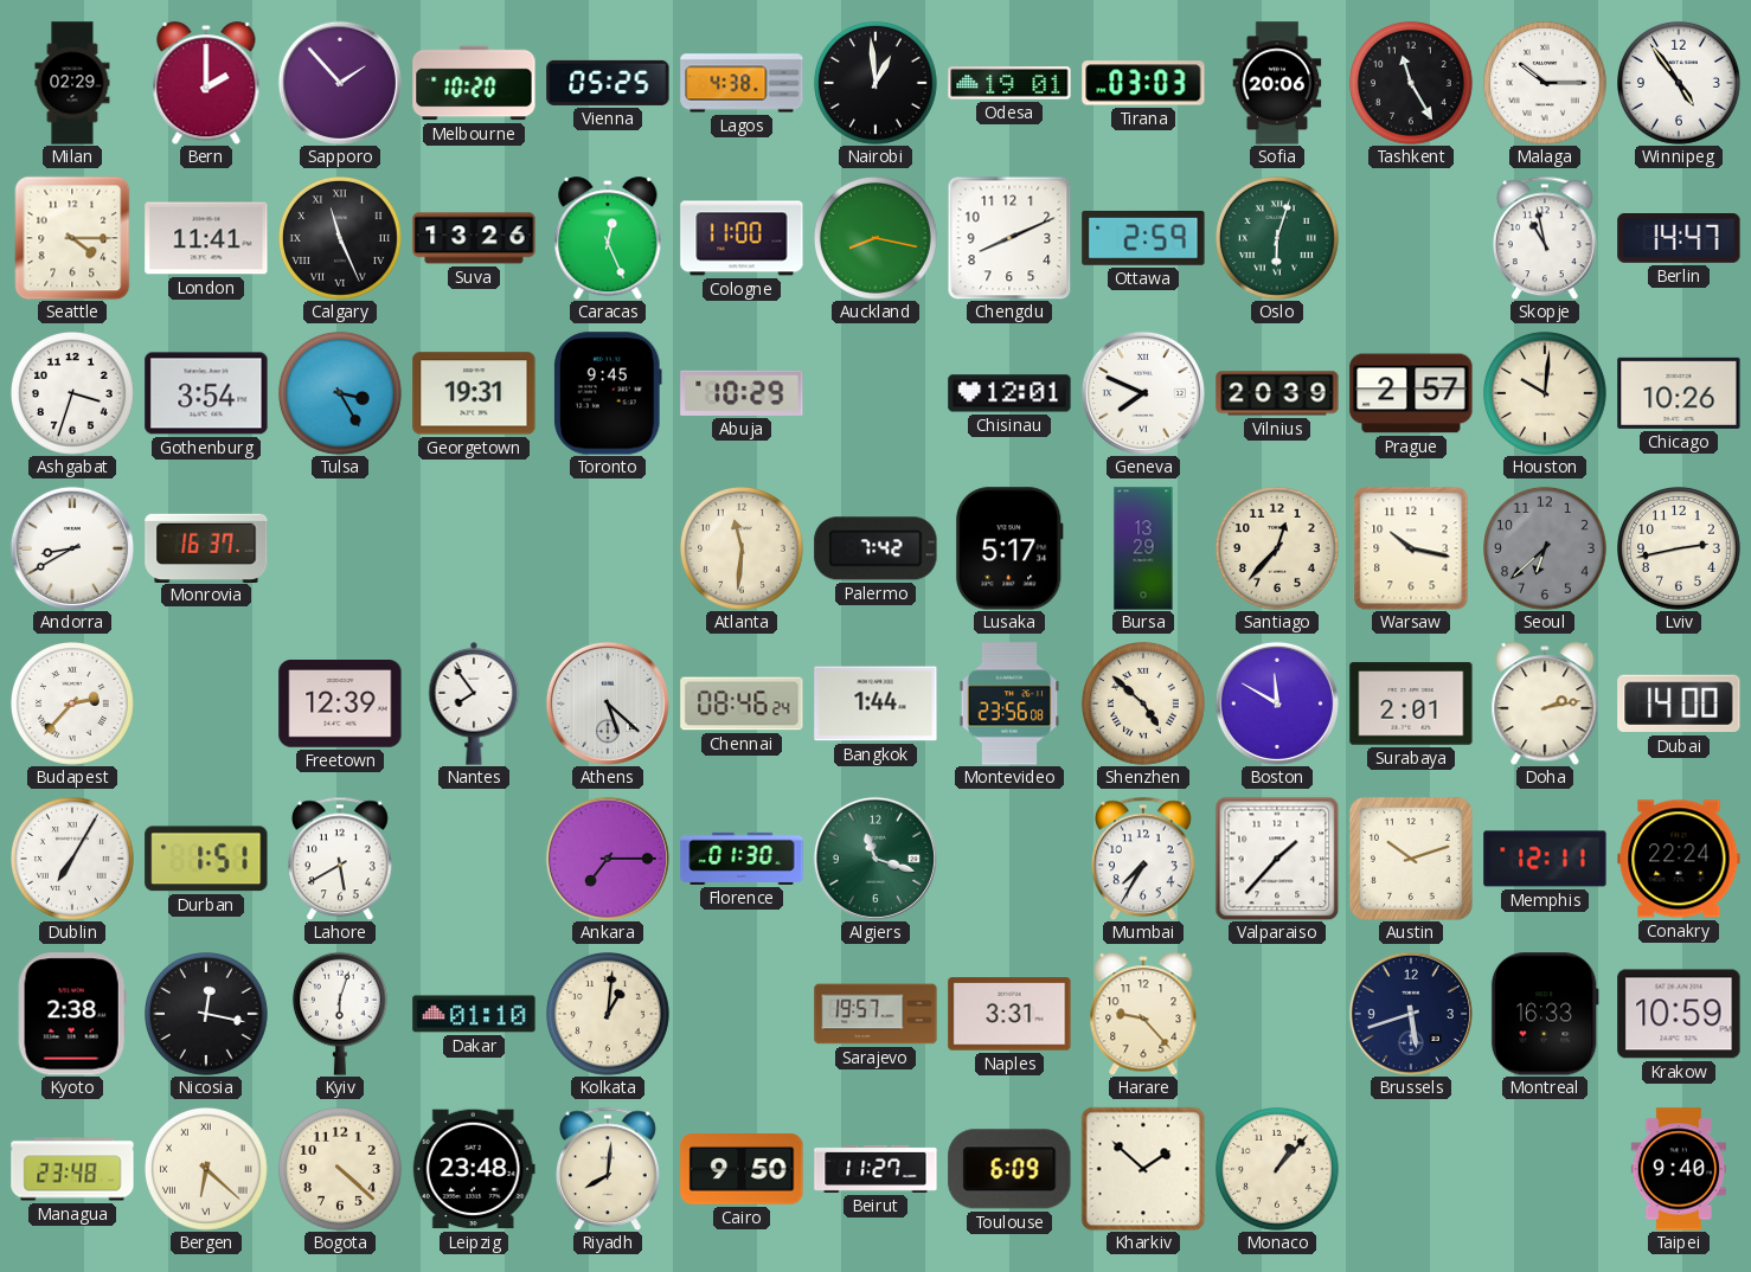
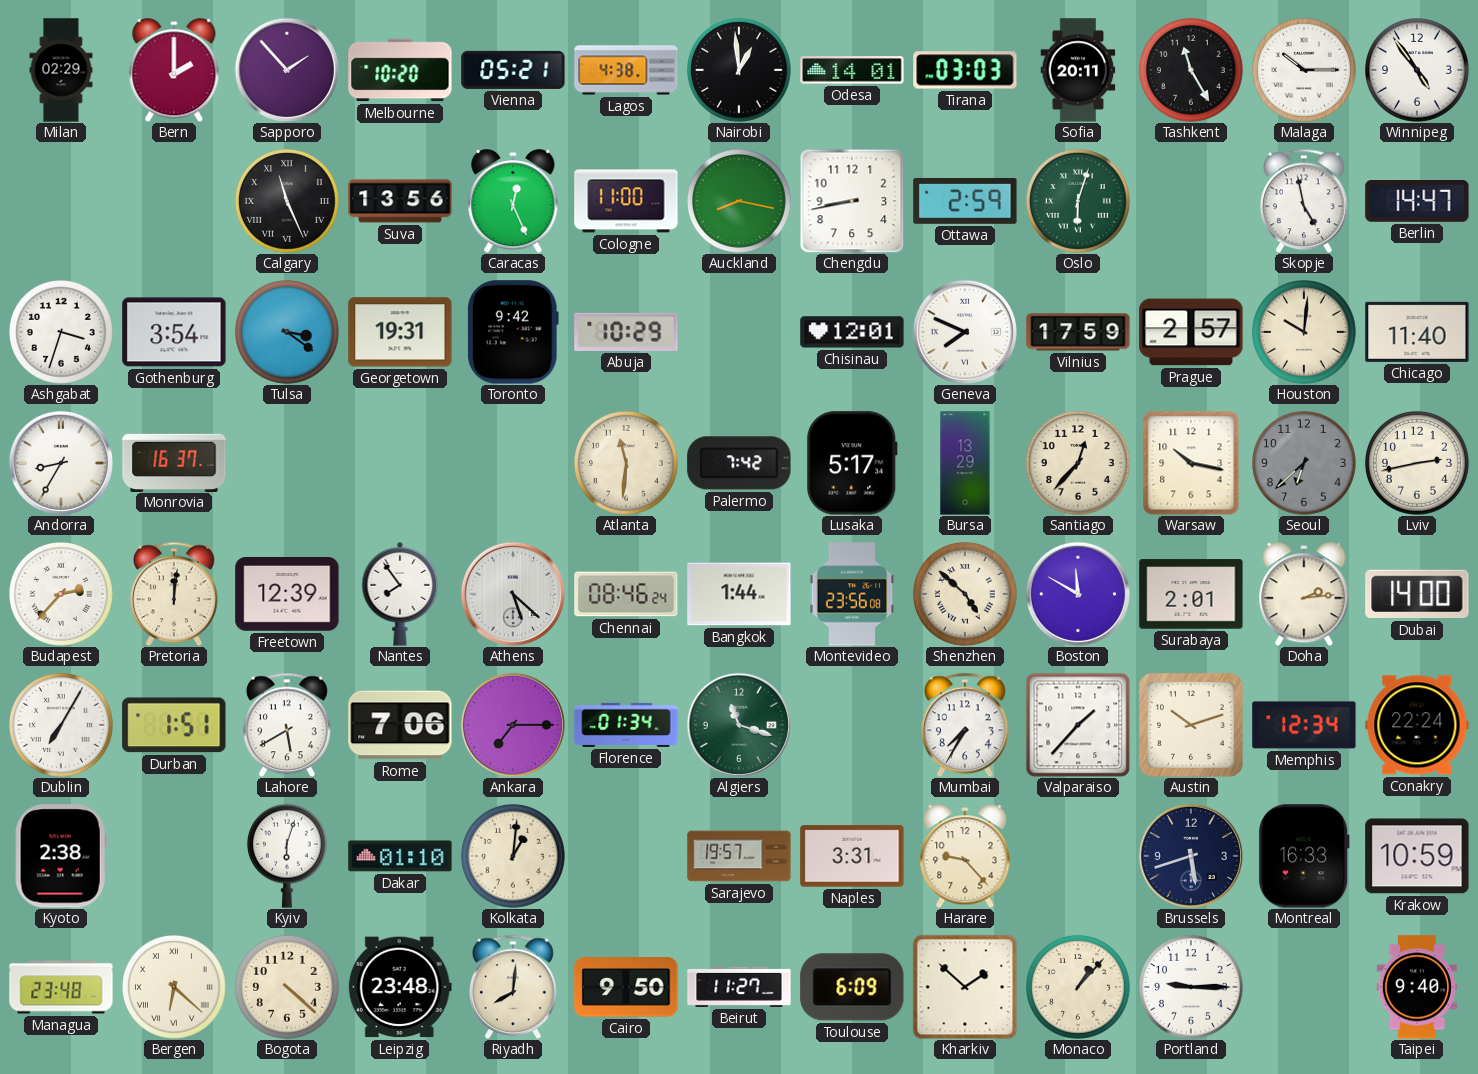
Vienna: 05:25 -> 05:21
Odesa: 19:01 -> 14:01
Sofia: 20:06 -> 20:11
Seattle: 4:15 -> none
London: 11:41 -> none
Suva: 13:26 -> 13:56
Chengdu: 8:11 -> 8:43
Skopje: 10:58 -> 4:58
Tulsa: 3:25 -> 3:21
Toronto: 9:45 -> 9:42
Vilnius: 20:39 -> 17:59
Chicago: 10:26 -> 11:40
Andorra: 8:40 -> 8:35
Pretoria: none -> 12:01
Doha: 2:13 -> 2:14
Rome: none -> 7:06
Florence: 01:30 -> 01:34
Memphis: 12:11 -> 12:34
Nicosia: 12:17 -> none
Portland: none -> 9:15
